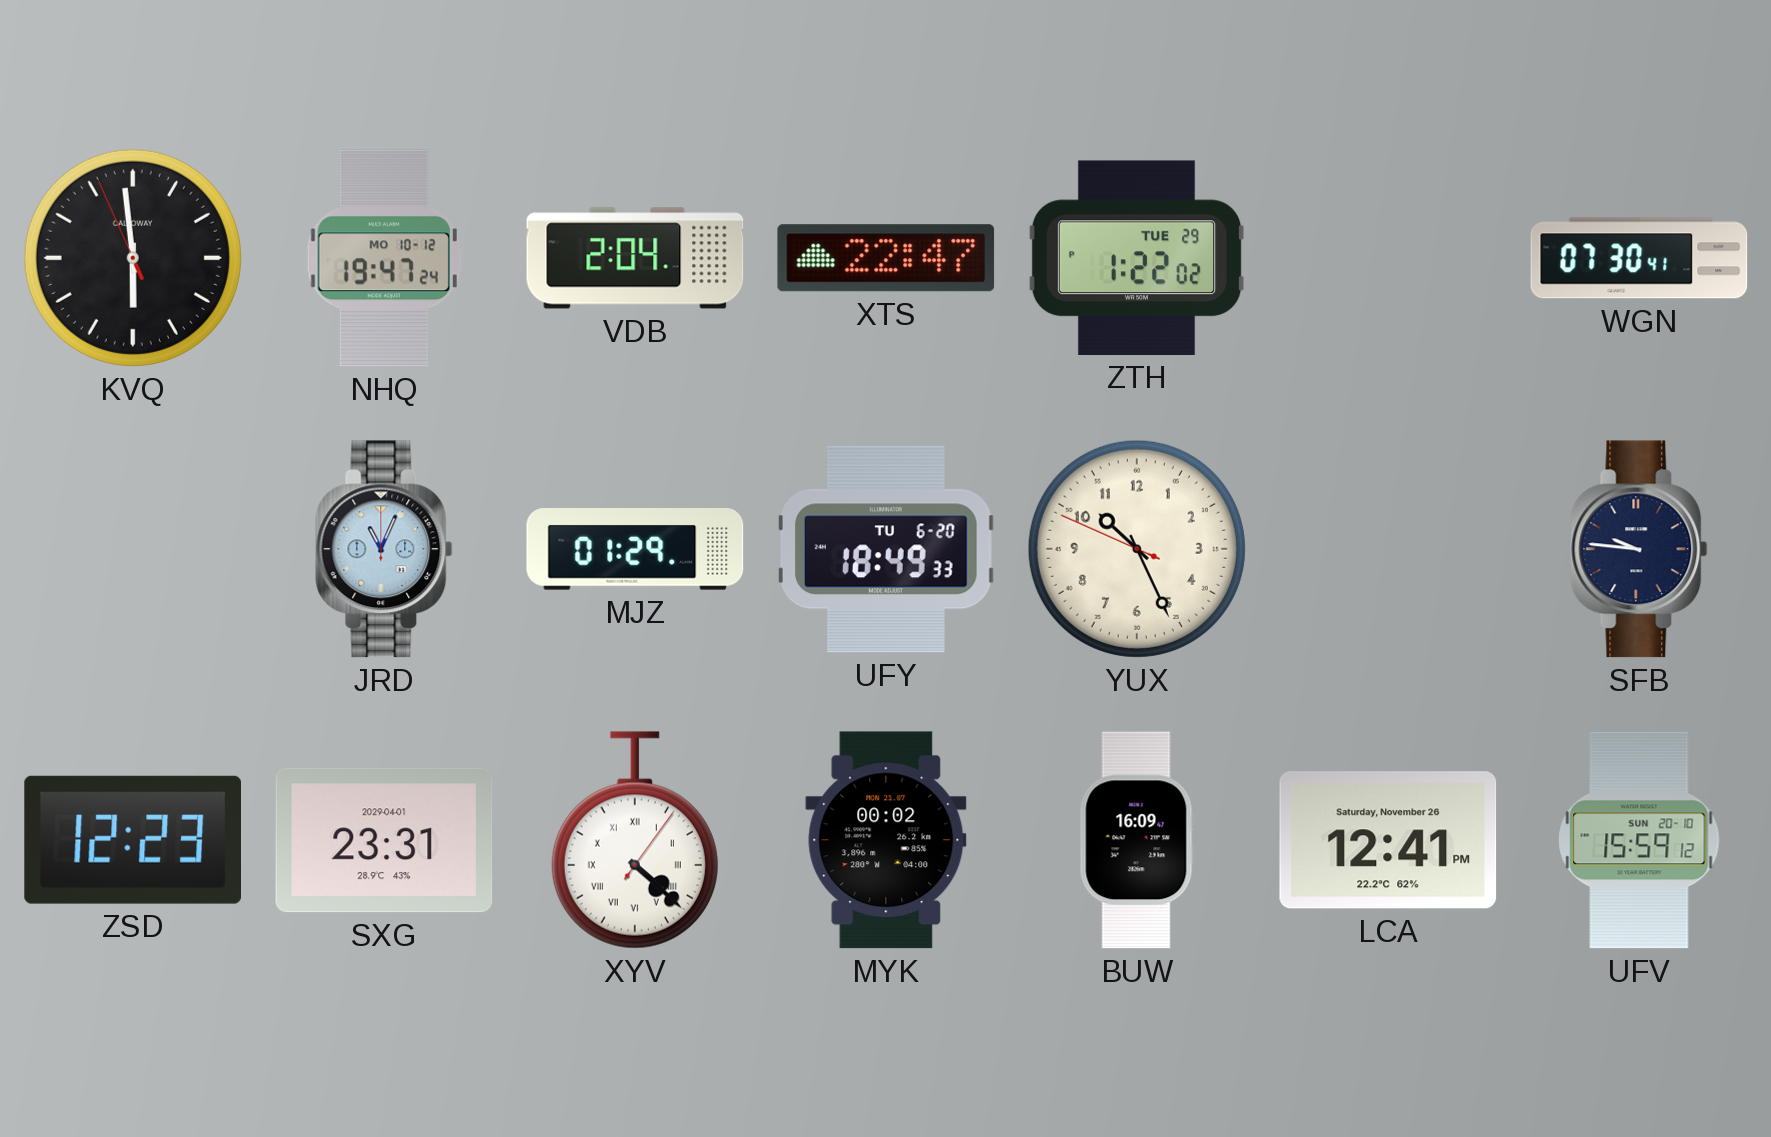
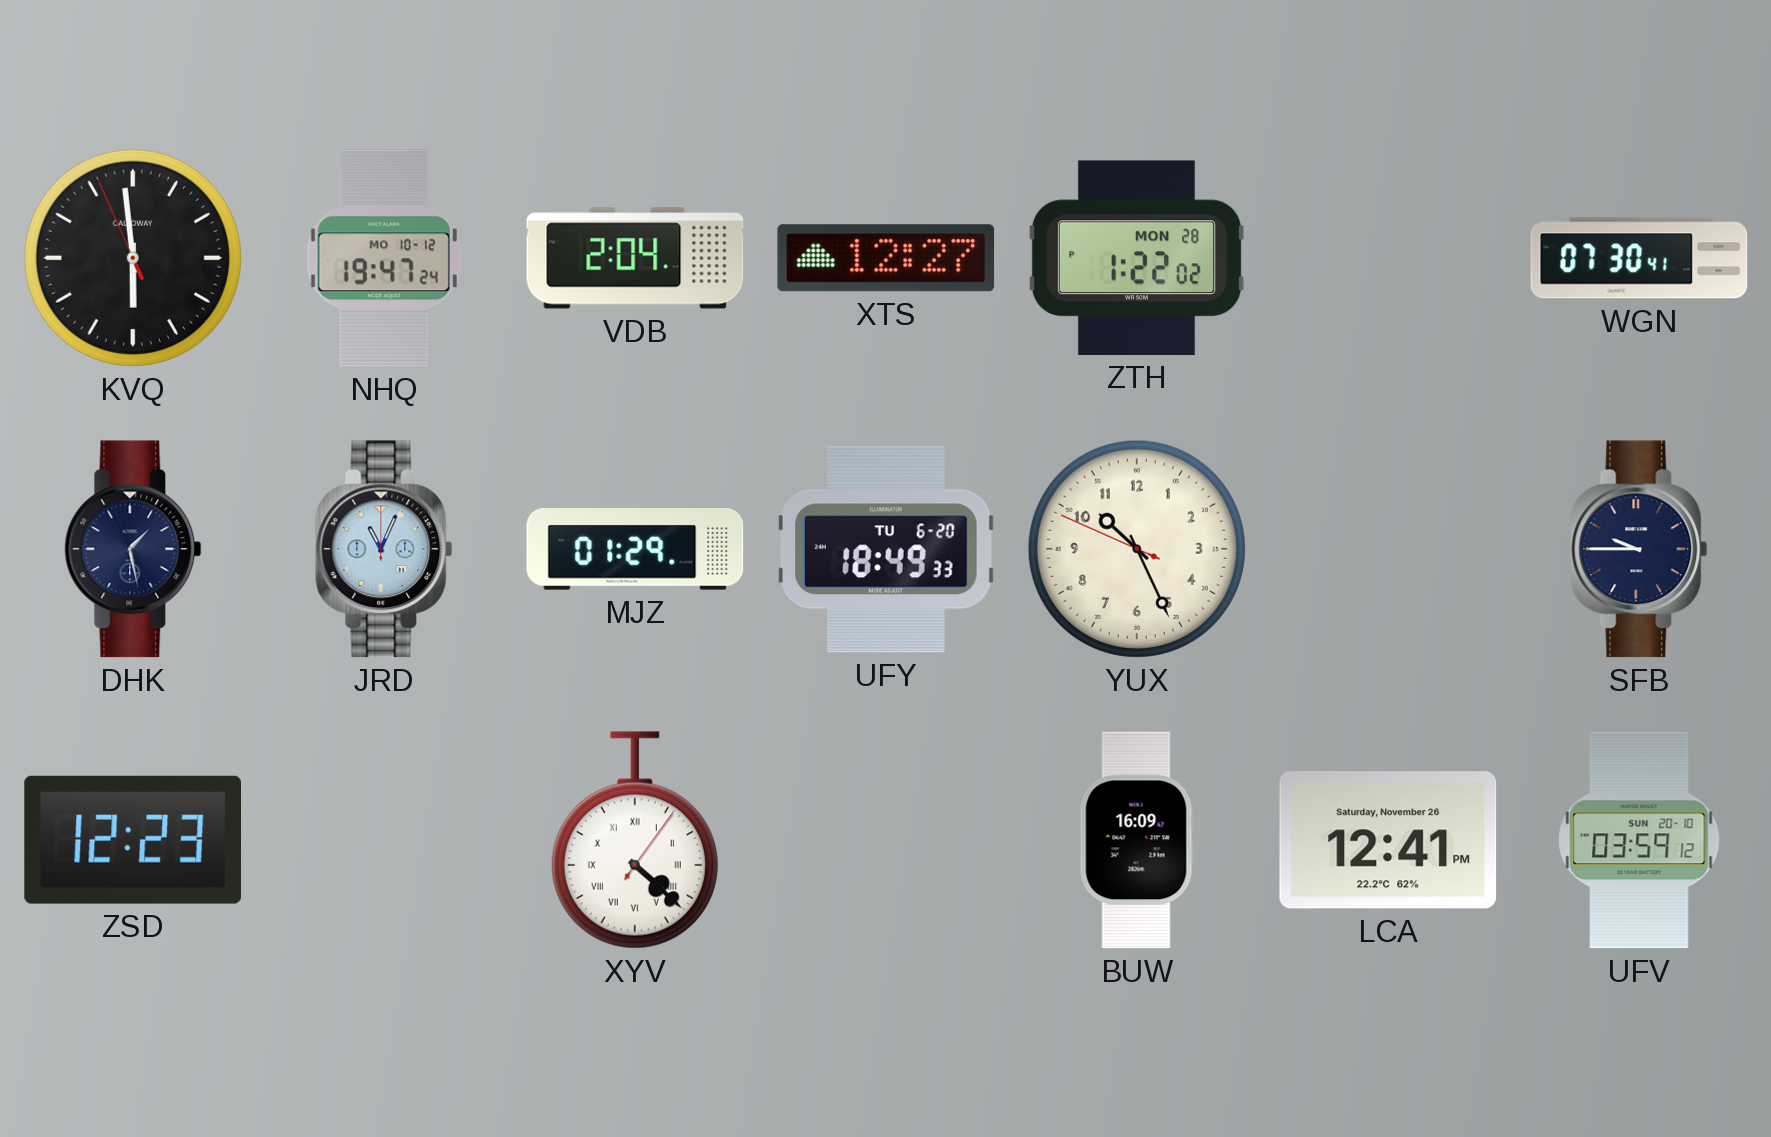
XTS: 22:47 -> 12:27
ZTH date: TUE 29 -> MON 28
DHK: none -> 1:28
SFB: 9:46 -> 9:45
SXG: 23:31 -> none
MYK: 00:02 -> none
UFV: 15:59 -> 03:59
